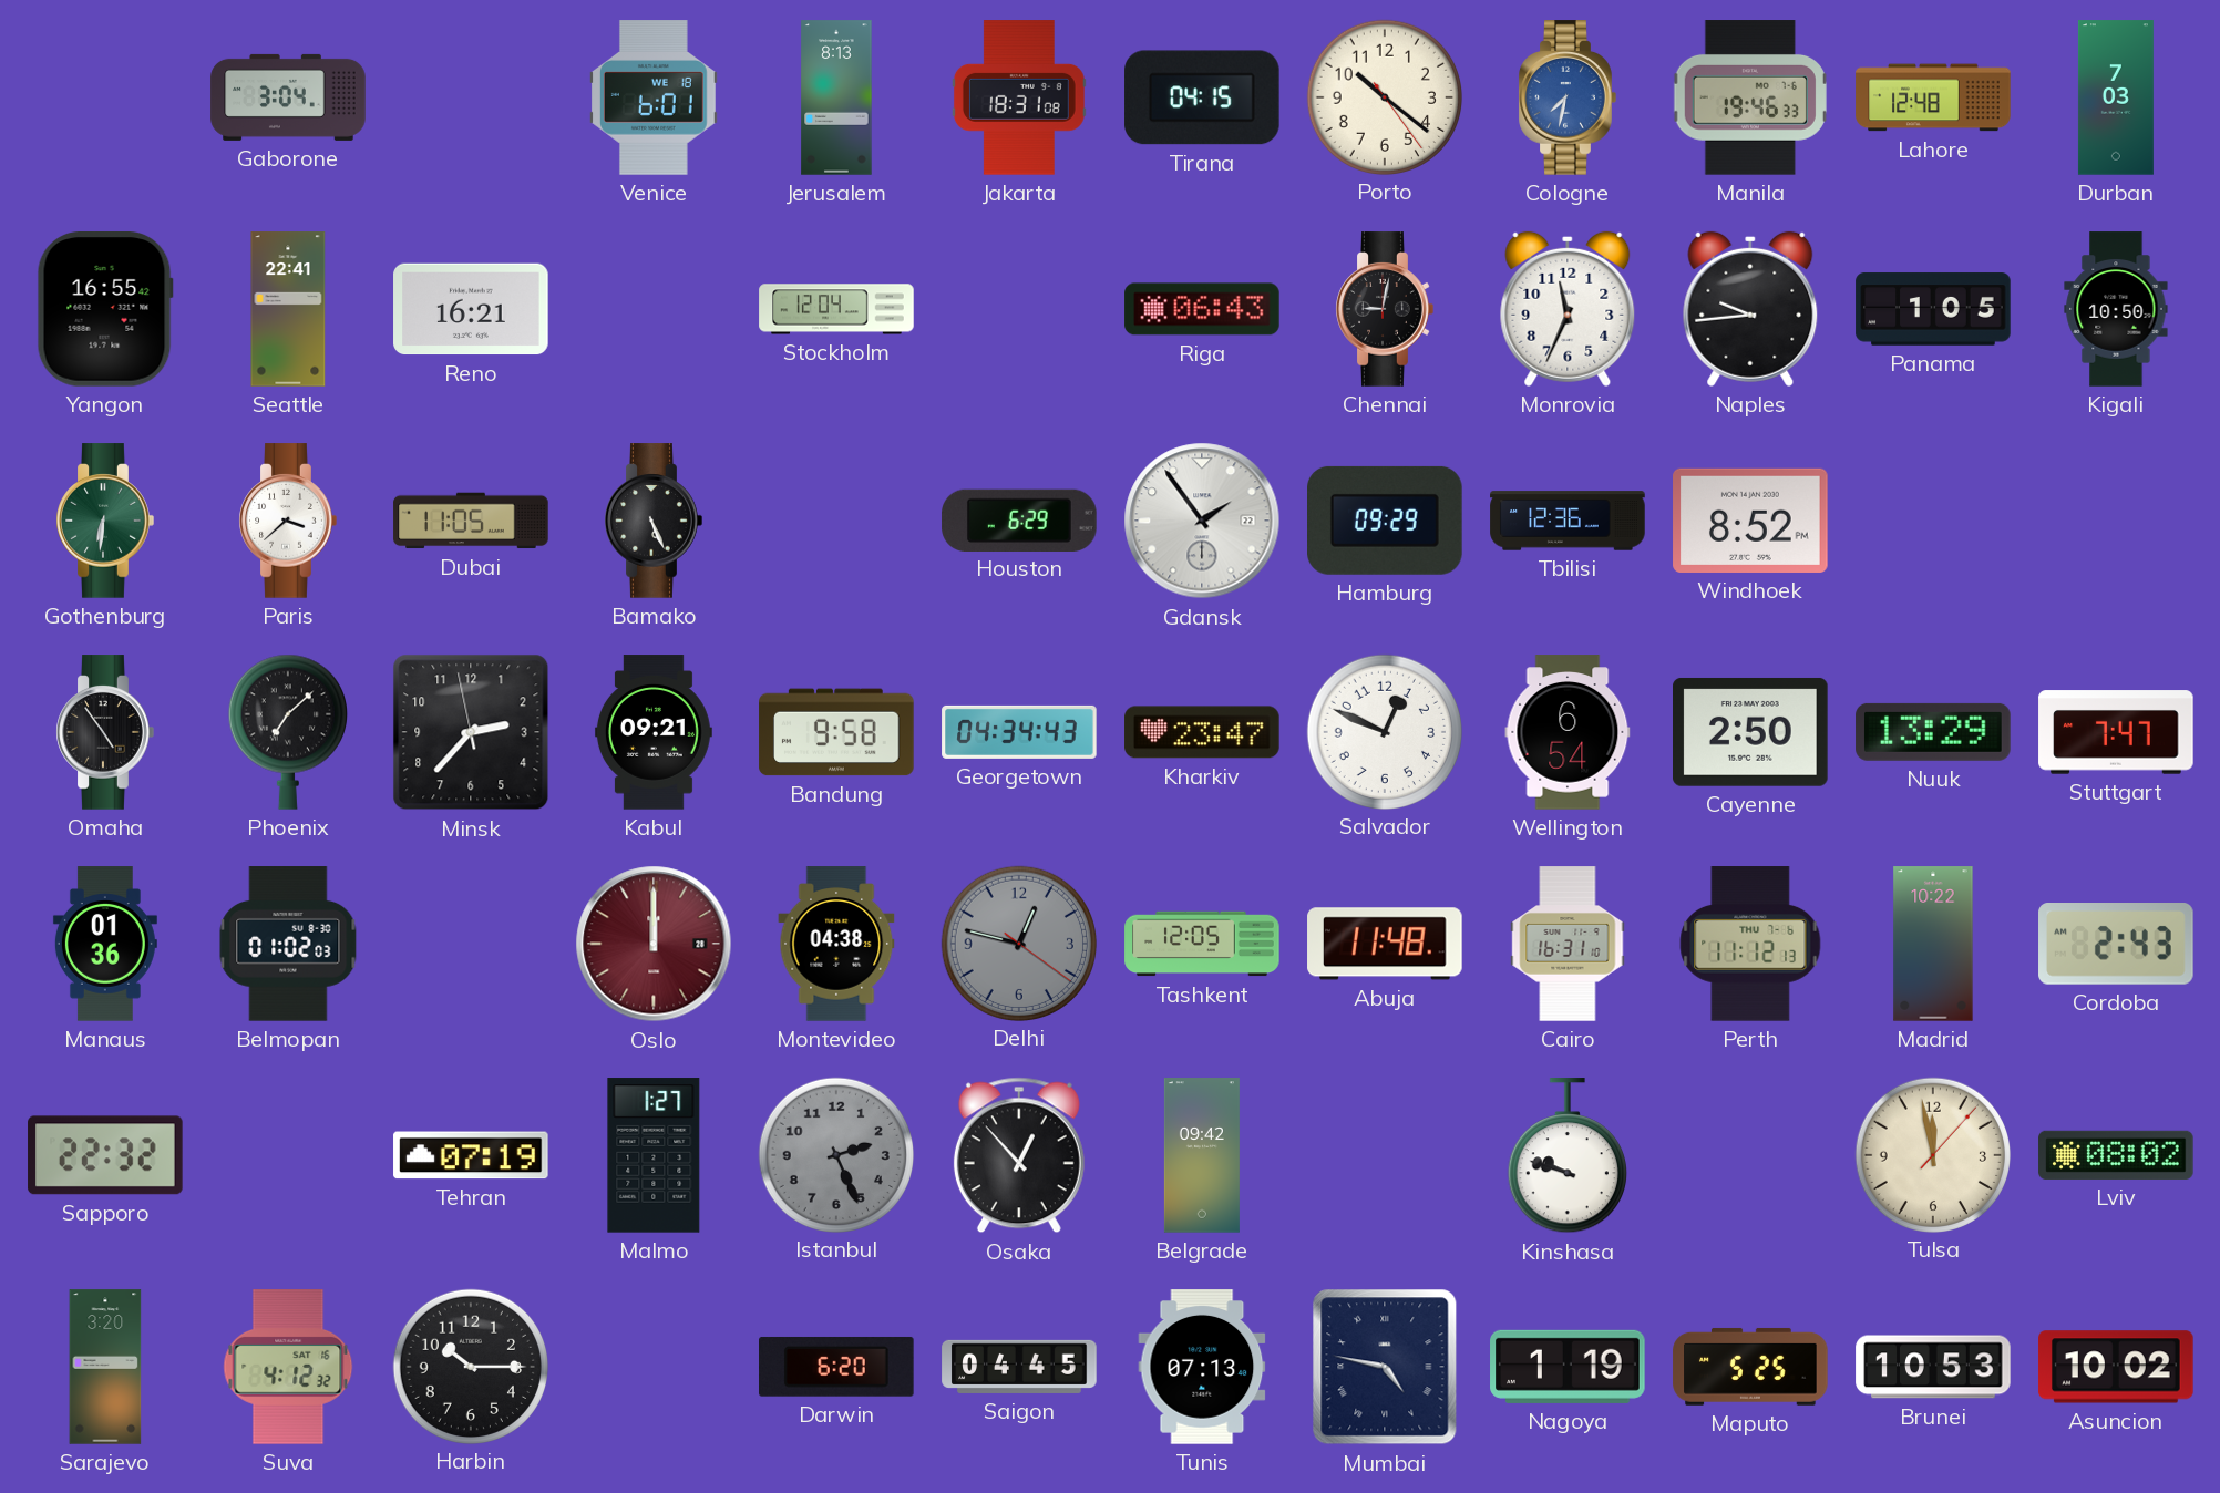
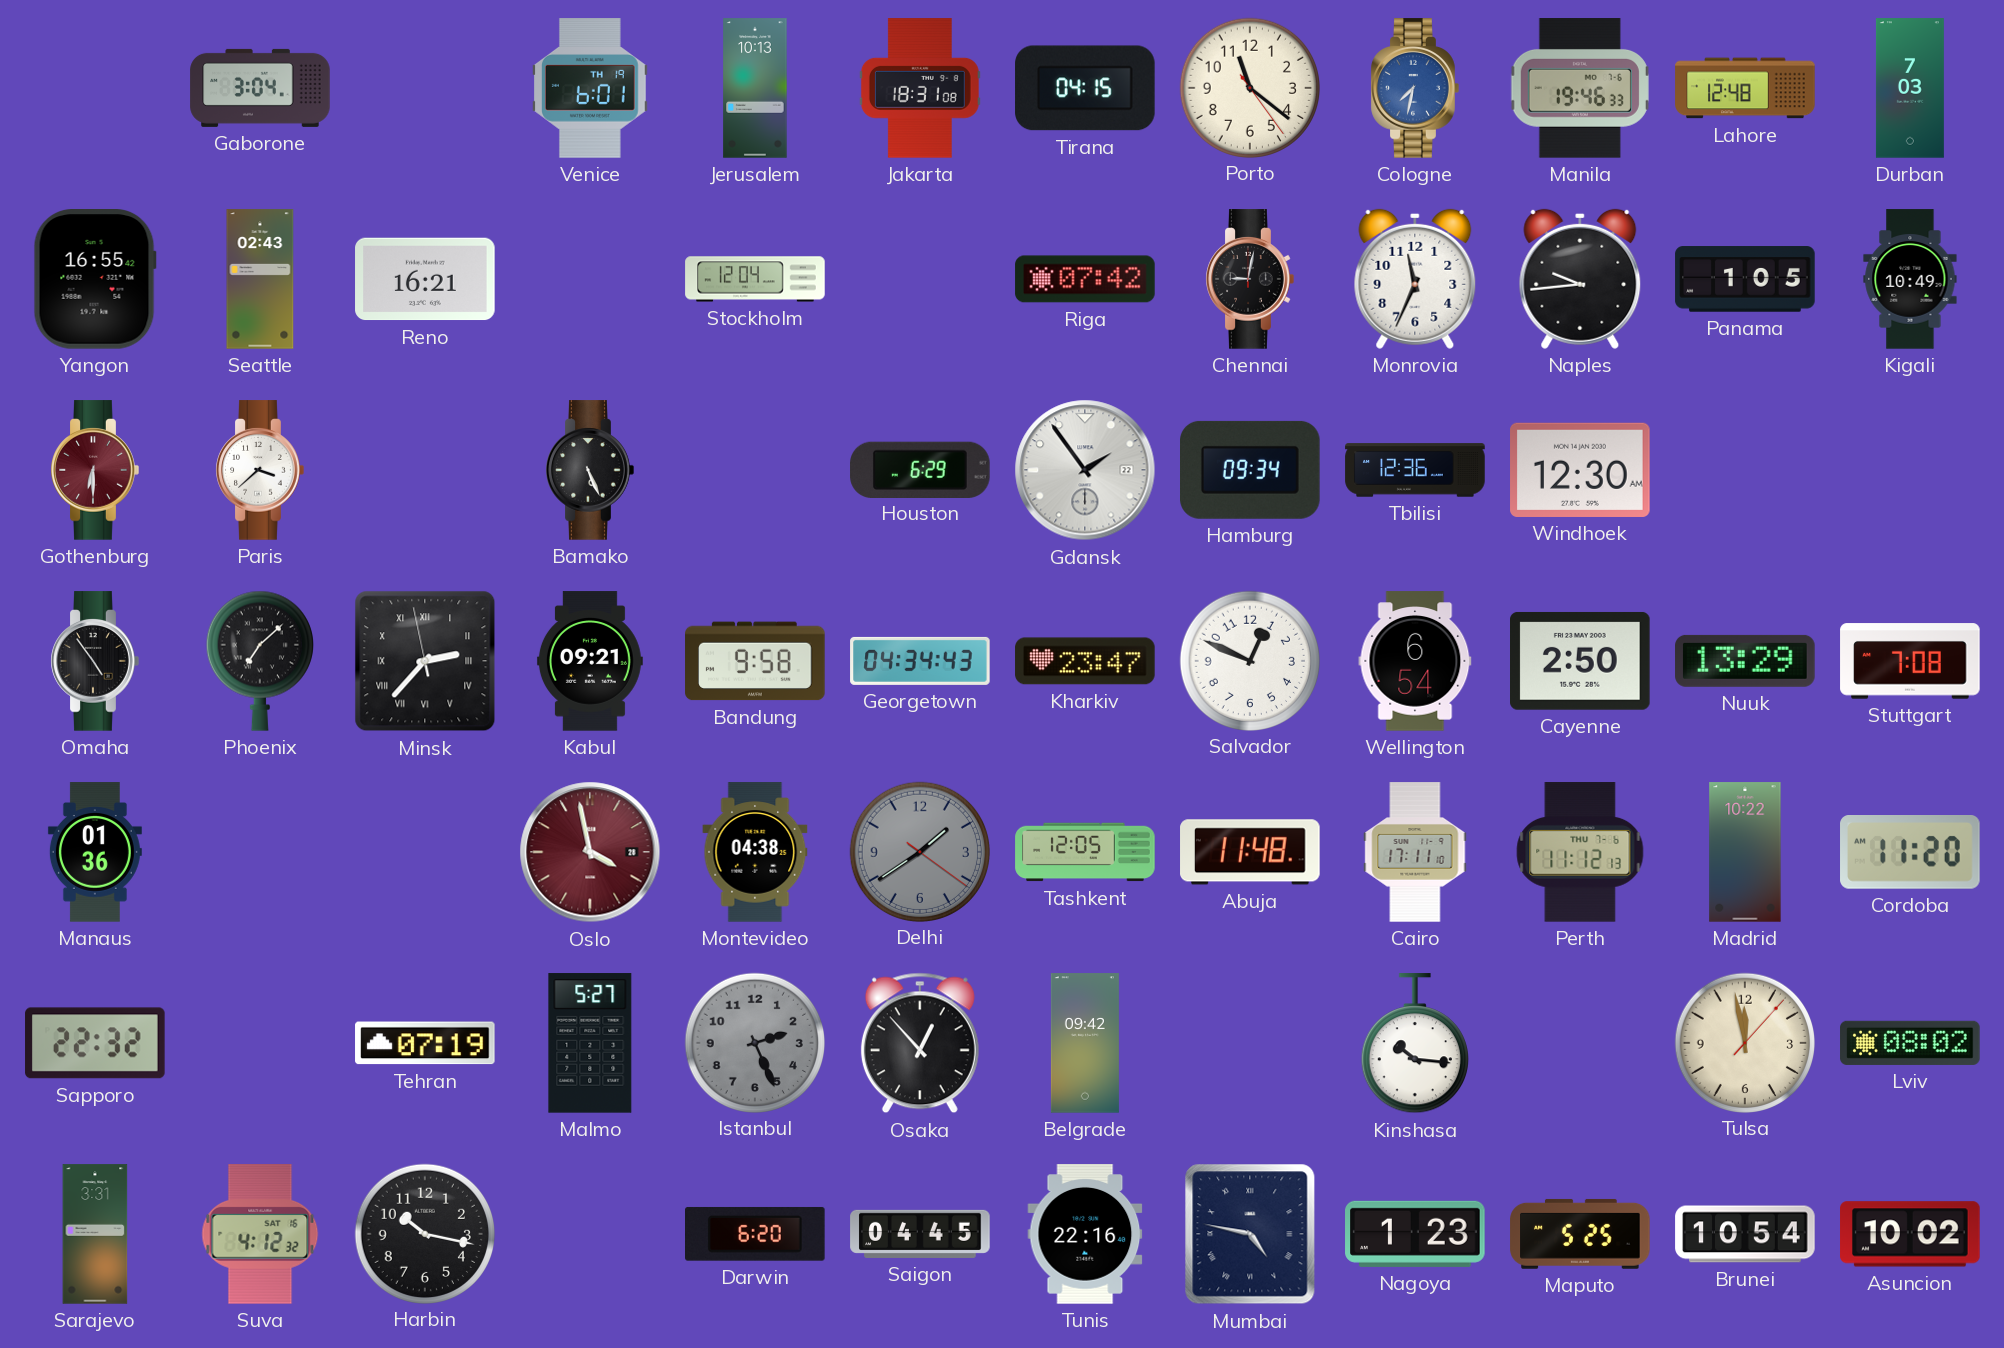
Venice date: WE 18 -> TH 19
Jerusalem: 8:13 -> 10:13
Porto: 10:21 -> 11:21
Seattle: 22:41 -> 02:43
Riga: 06:43 -> 07:42
Kigali: 10:50 -> 10:49
Gothenburg: 6:31 -> 6:30
Gothenburg dial: green -> burgundy
Dubai: 11:05 -> none
Hamburg: 09:29 -> 09:34
Windhoek: 8:52 -> 12:30
Minsk numerals: Arabic -> Roman
Stuttgart: 7:47 -> 7:08
Belmopan: 01:02 -> none
Oslo: 12:00 -> 3:58
Delhi: 12:47 -> 1:39
Cairo: 16:31 -> 17:11
Cordoba: 2:43 -> 11:20
Malmo: 1:27 -> 5:27
Kinshasa: 9:48 -> 10:16
Sarajevo: 3:20 -> 3:31
Harbin: 10:15 -> 10:17
Tunis: 07:13 -> 22:16
Nagoya: 1:19 -> 1:23
Brunei: 10:53 -> 10:54
